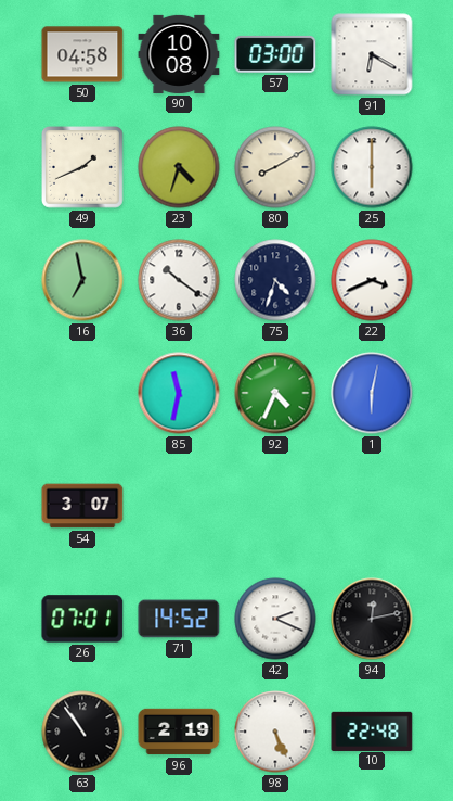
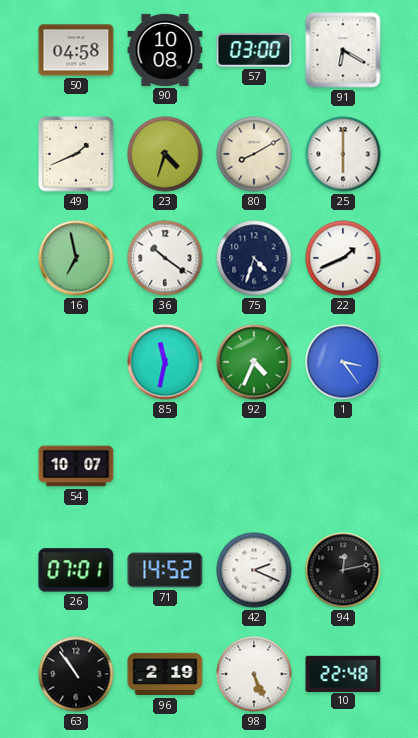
22: 3:41 -> 1:41
1: 6:02 -> 3:24
54: 3:07 -> 10:07
